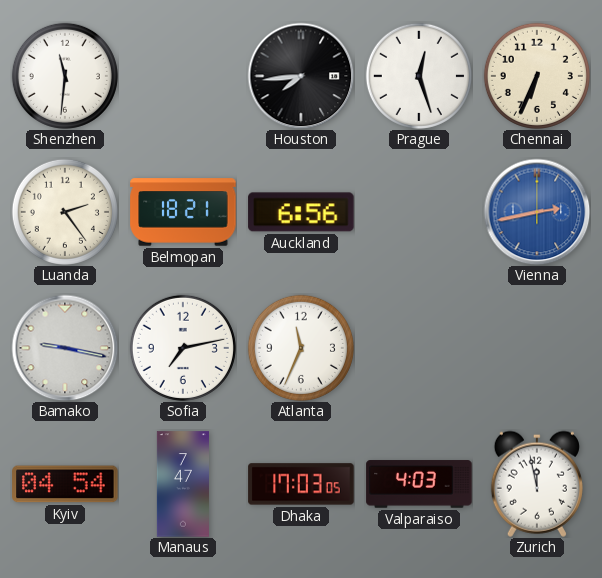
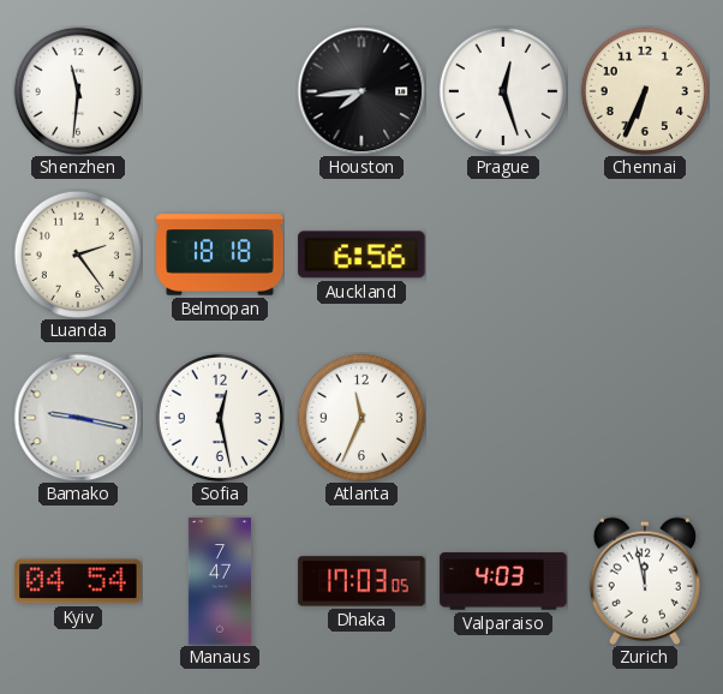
Belmopan: 18:21 -> 18:18
Vienna: 2:43 -> none
Sofia: 7:13 -> 12:28
